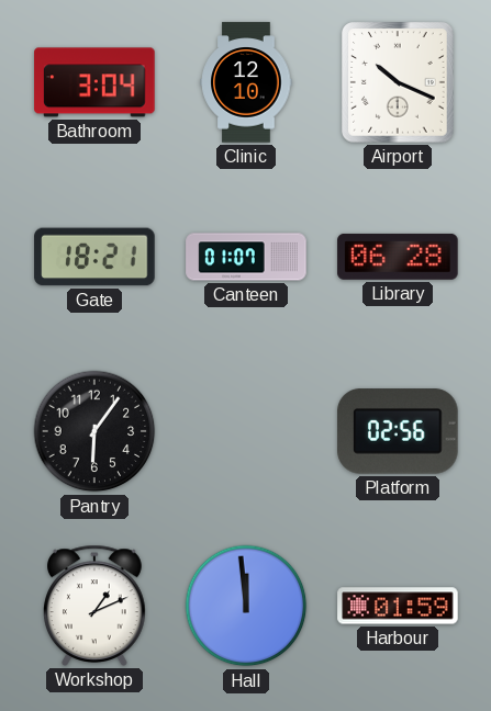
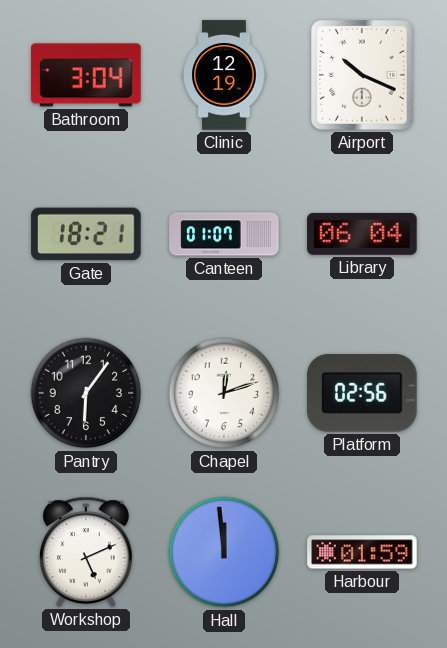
Clinic: 12:10 -> 12:19
Library: 06:28 -> 06:04
Chapel: none -> 12:12
Workshop: 1:11 -> 5:11
